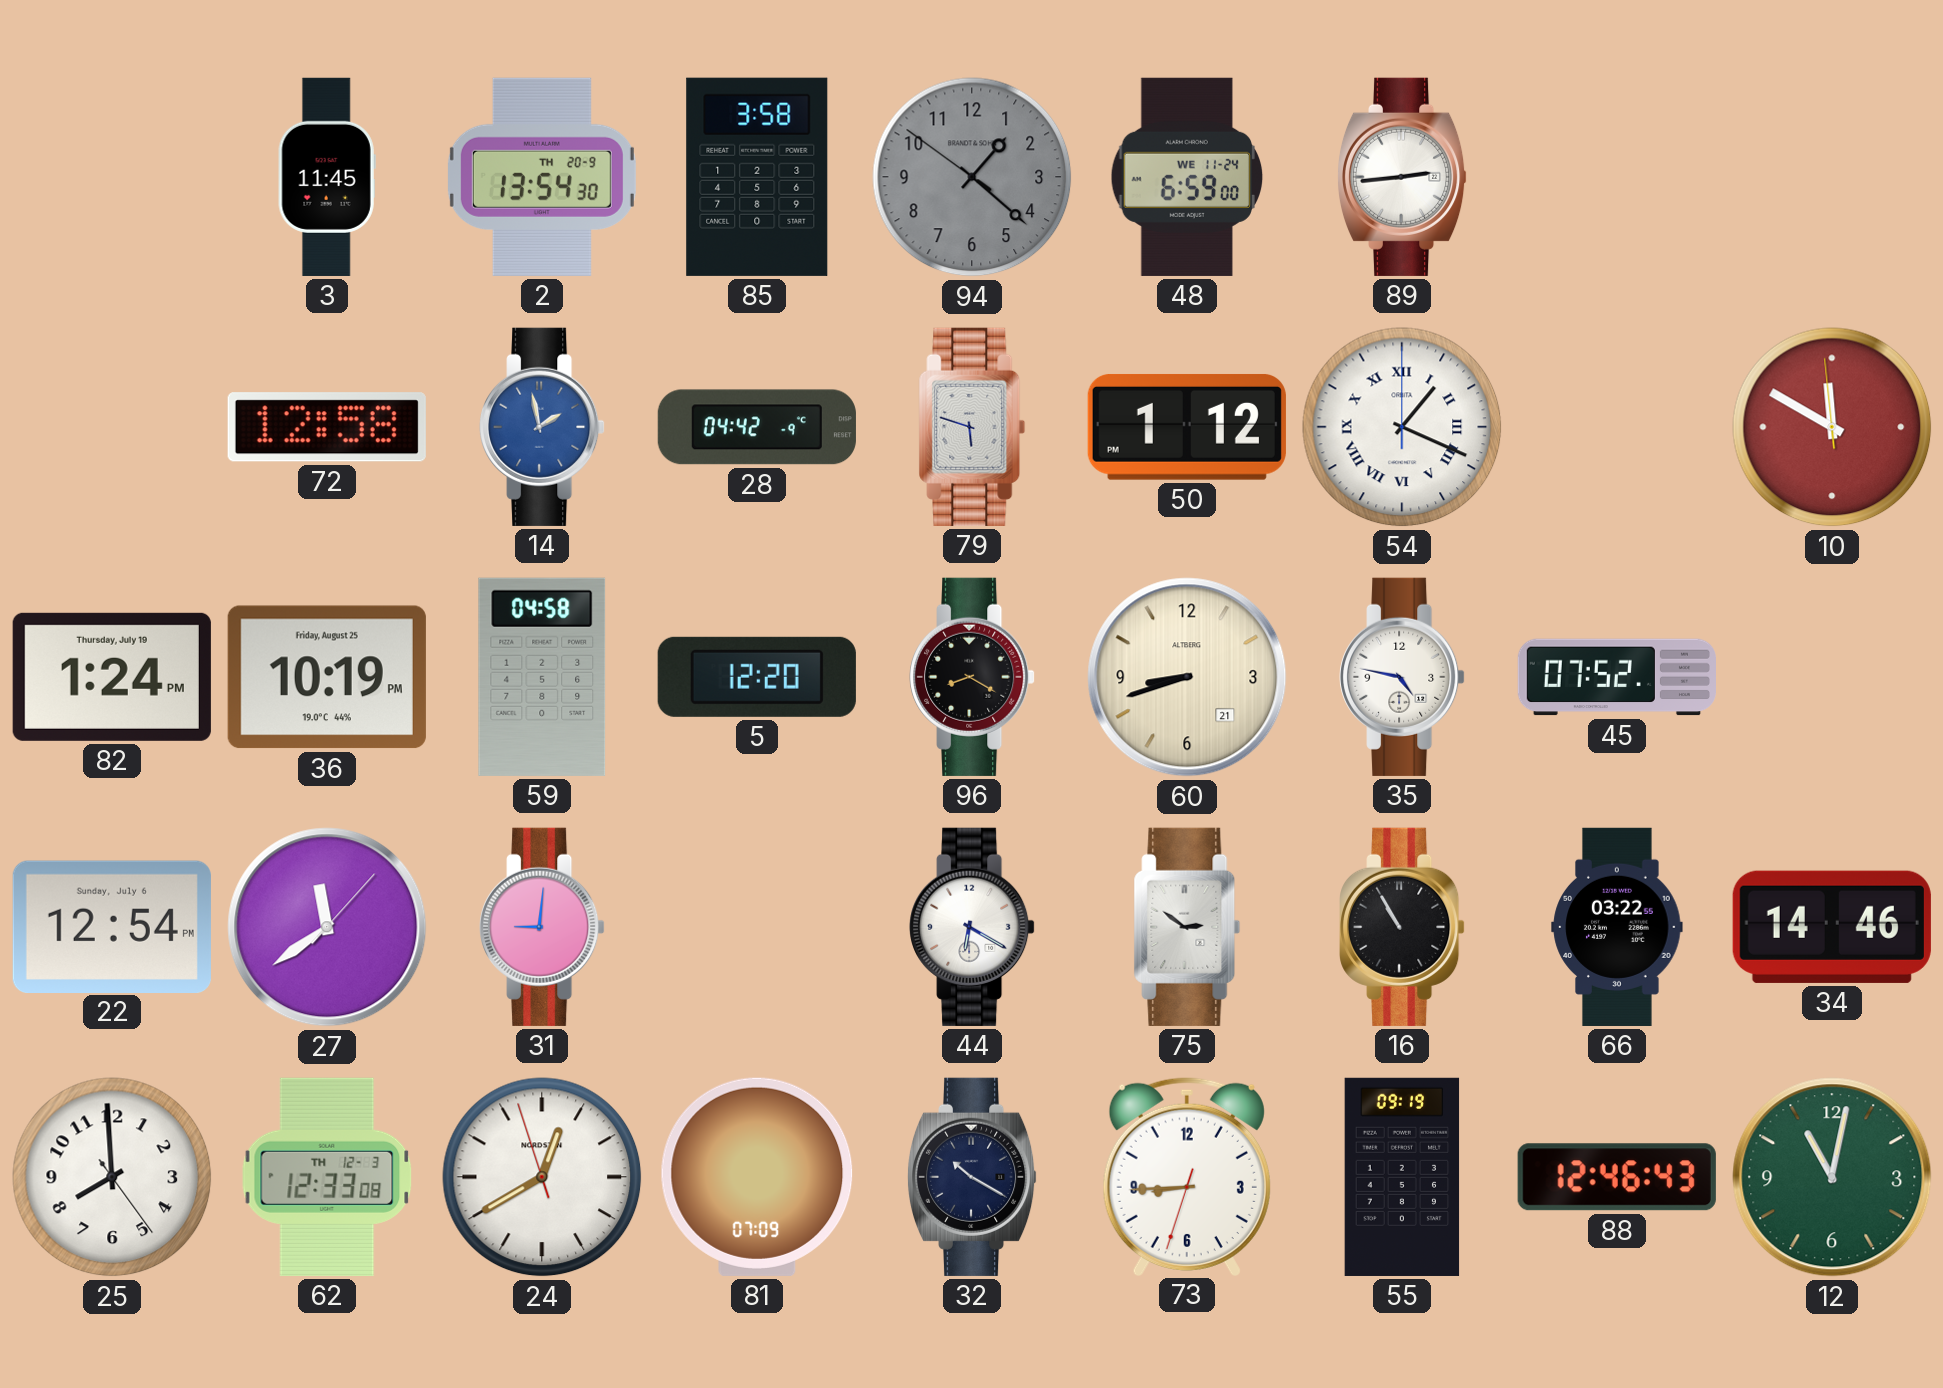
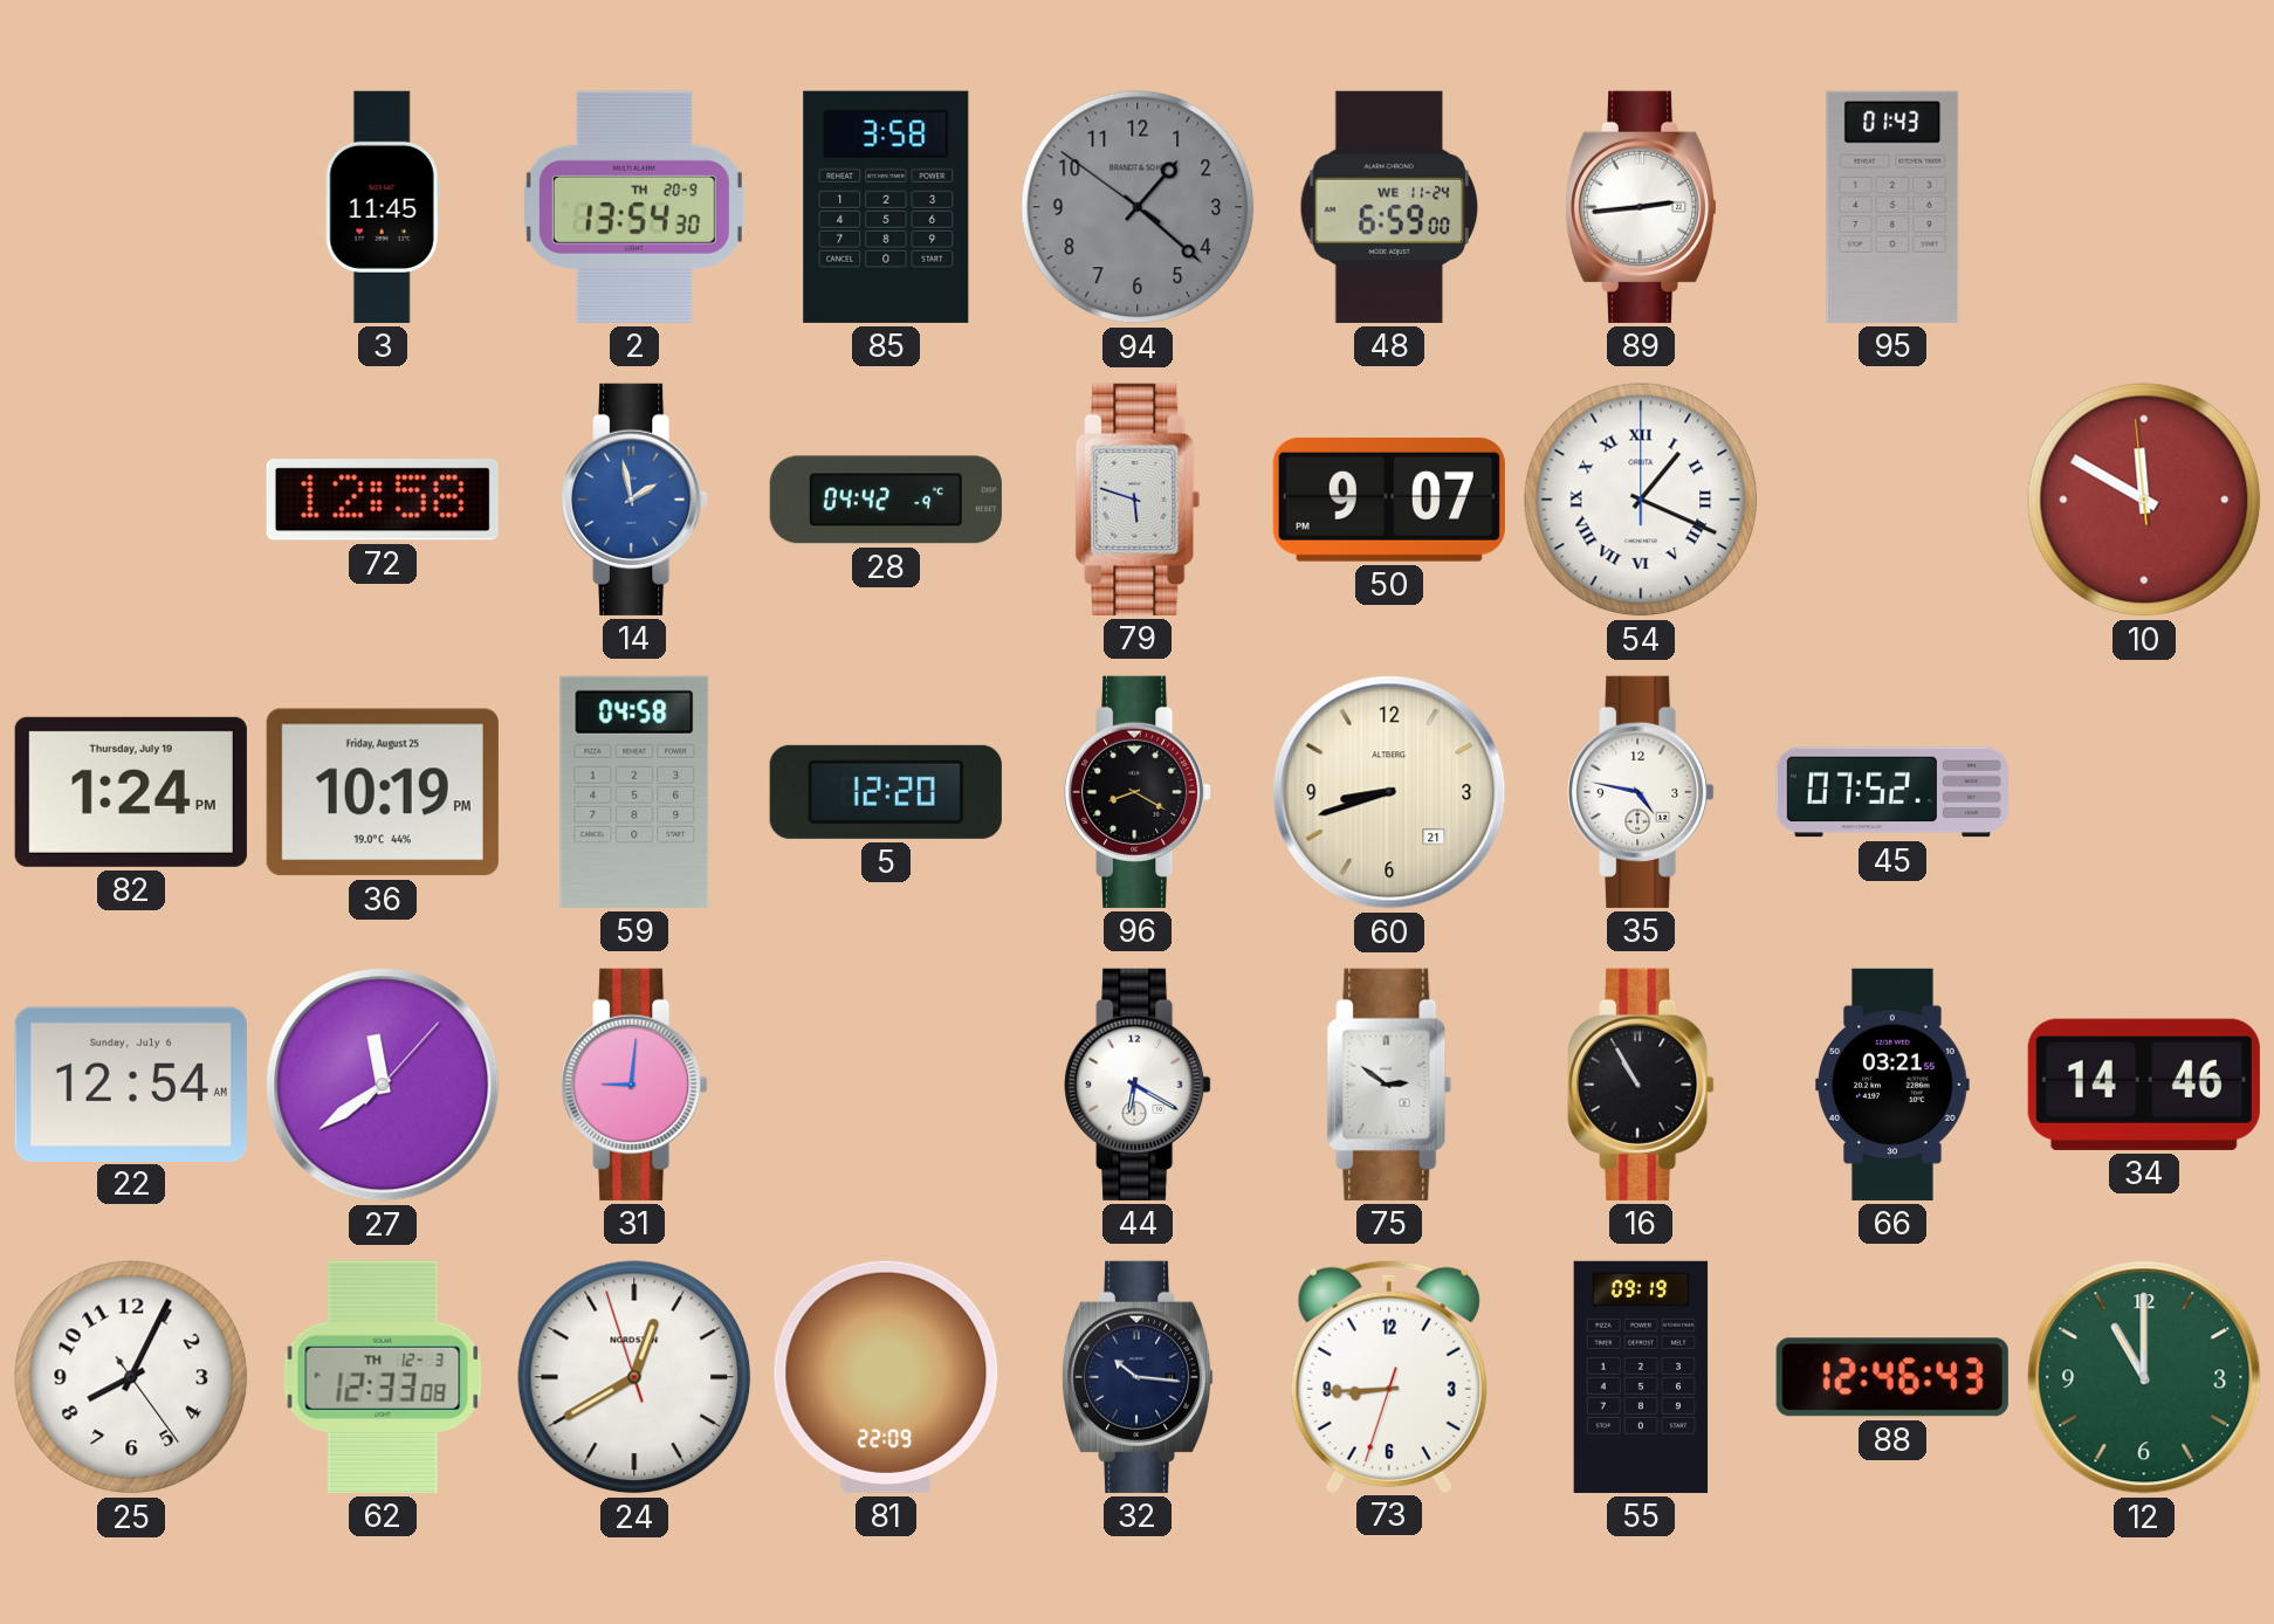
95: none -> 01:43
50: 1:12 -> 9:07
22: 12:54 PM -> 12:54 AM
66: 03:22 -> 03:21
25: 7:59 -> 8:04
81: 07:09 -> 22:09
32: 10:20 -> 10:16
12: 11:02 -> 11:00
